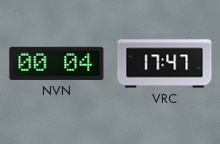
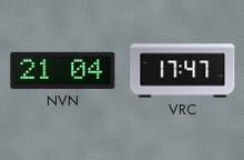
NVN: 00:04 -> 21:04
